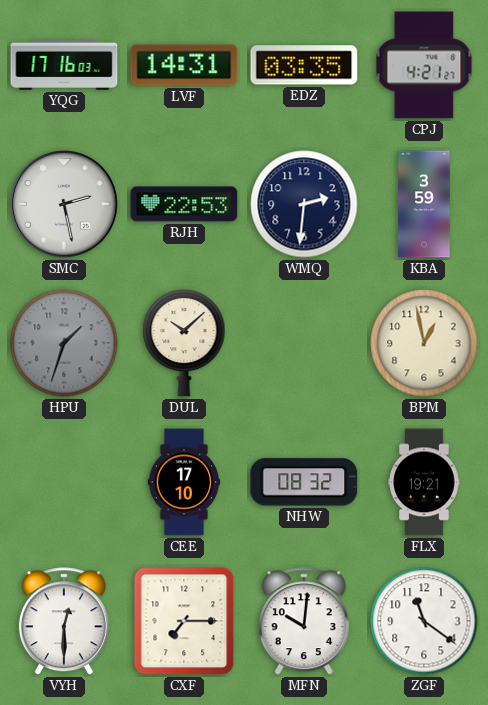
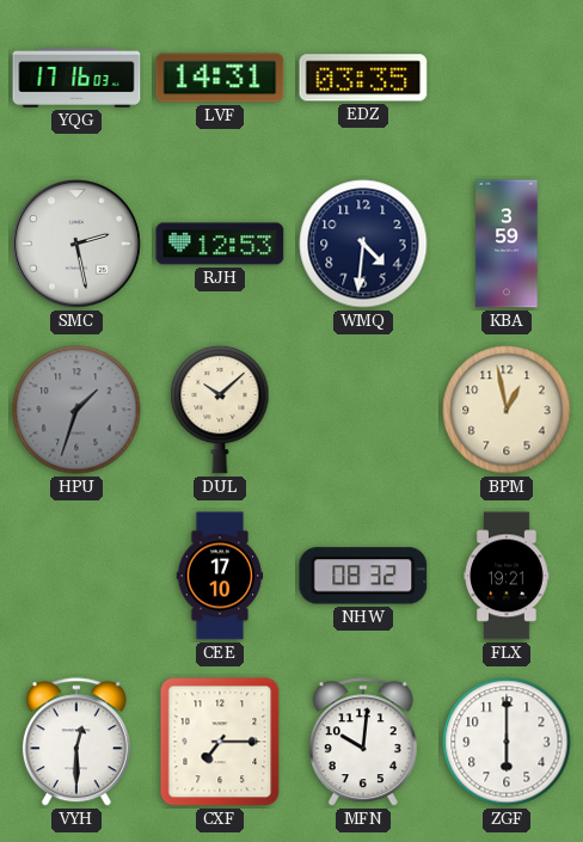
CPJ: 4:21 -> none
RJH: 22:53 -> 12:53
WMQ: 2:31 -> 4:31
ZGF: 11:21 -> 6:00
